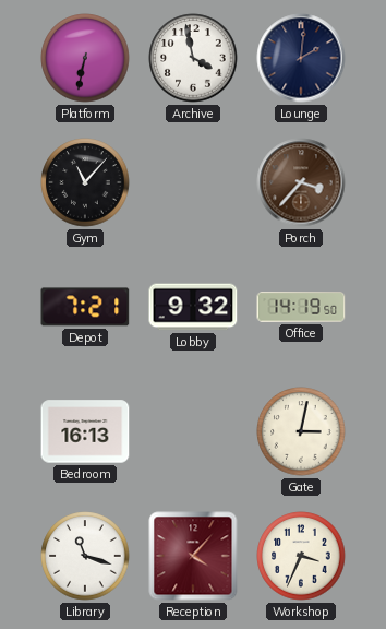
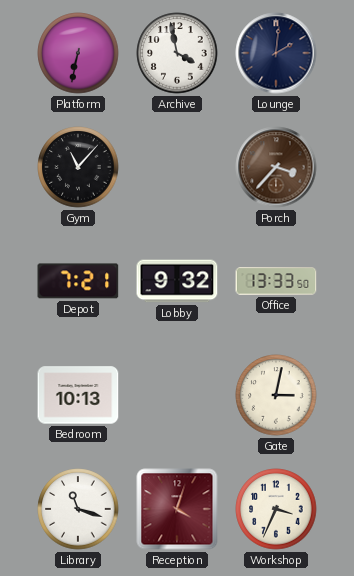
Office: 14:19 -> 13:33
Bedroom: 16:13 -> 10:13
Reception: 4:07 -> 4:03
